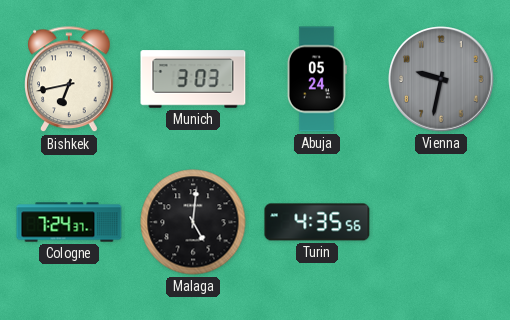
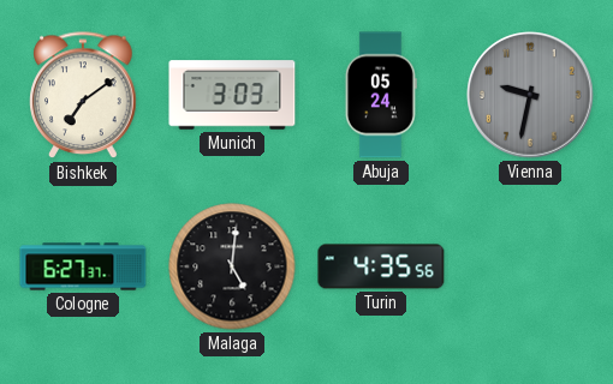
Bishkek: 6:43 -> 7:09
Cologne: 7:24 -> 6:27
